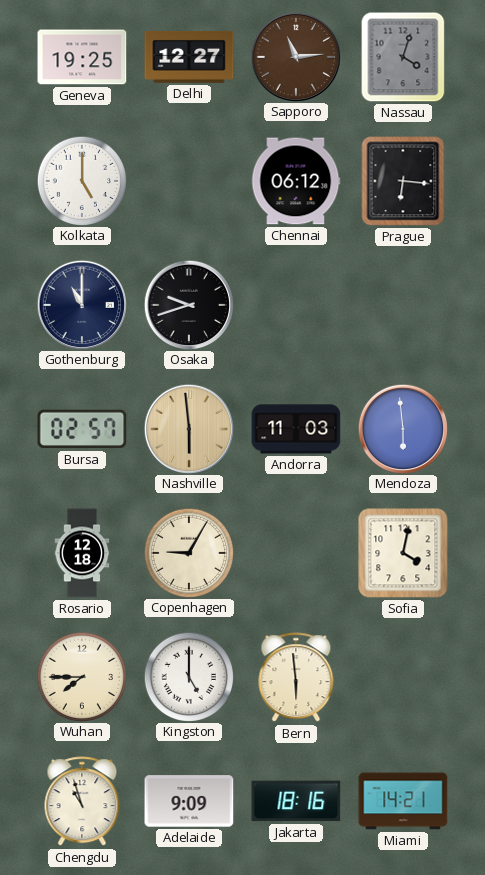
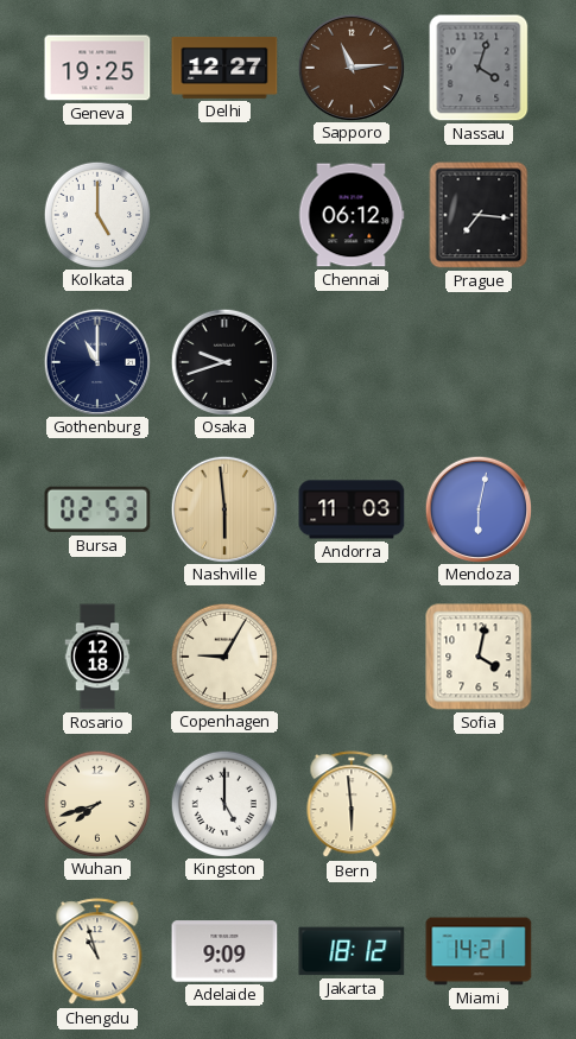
Prague: 6:16 -> 7:16
Bursa: 02:57 -> 02:53
Mendoza: 5:59 -> 6:02
Wuhan: 7:45 -> 7:42
Jakarta: 18:16 -> 18:12
